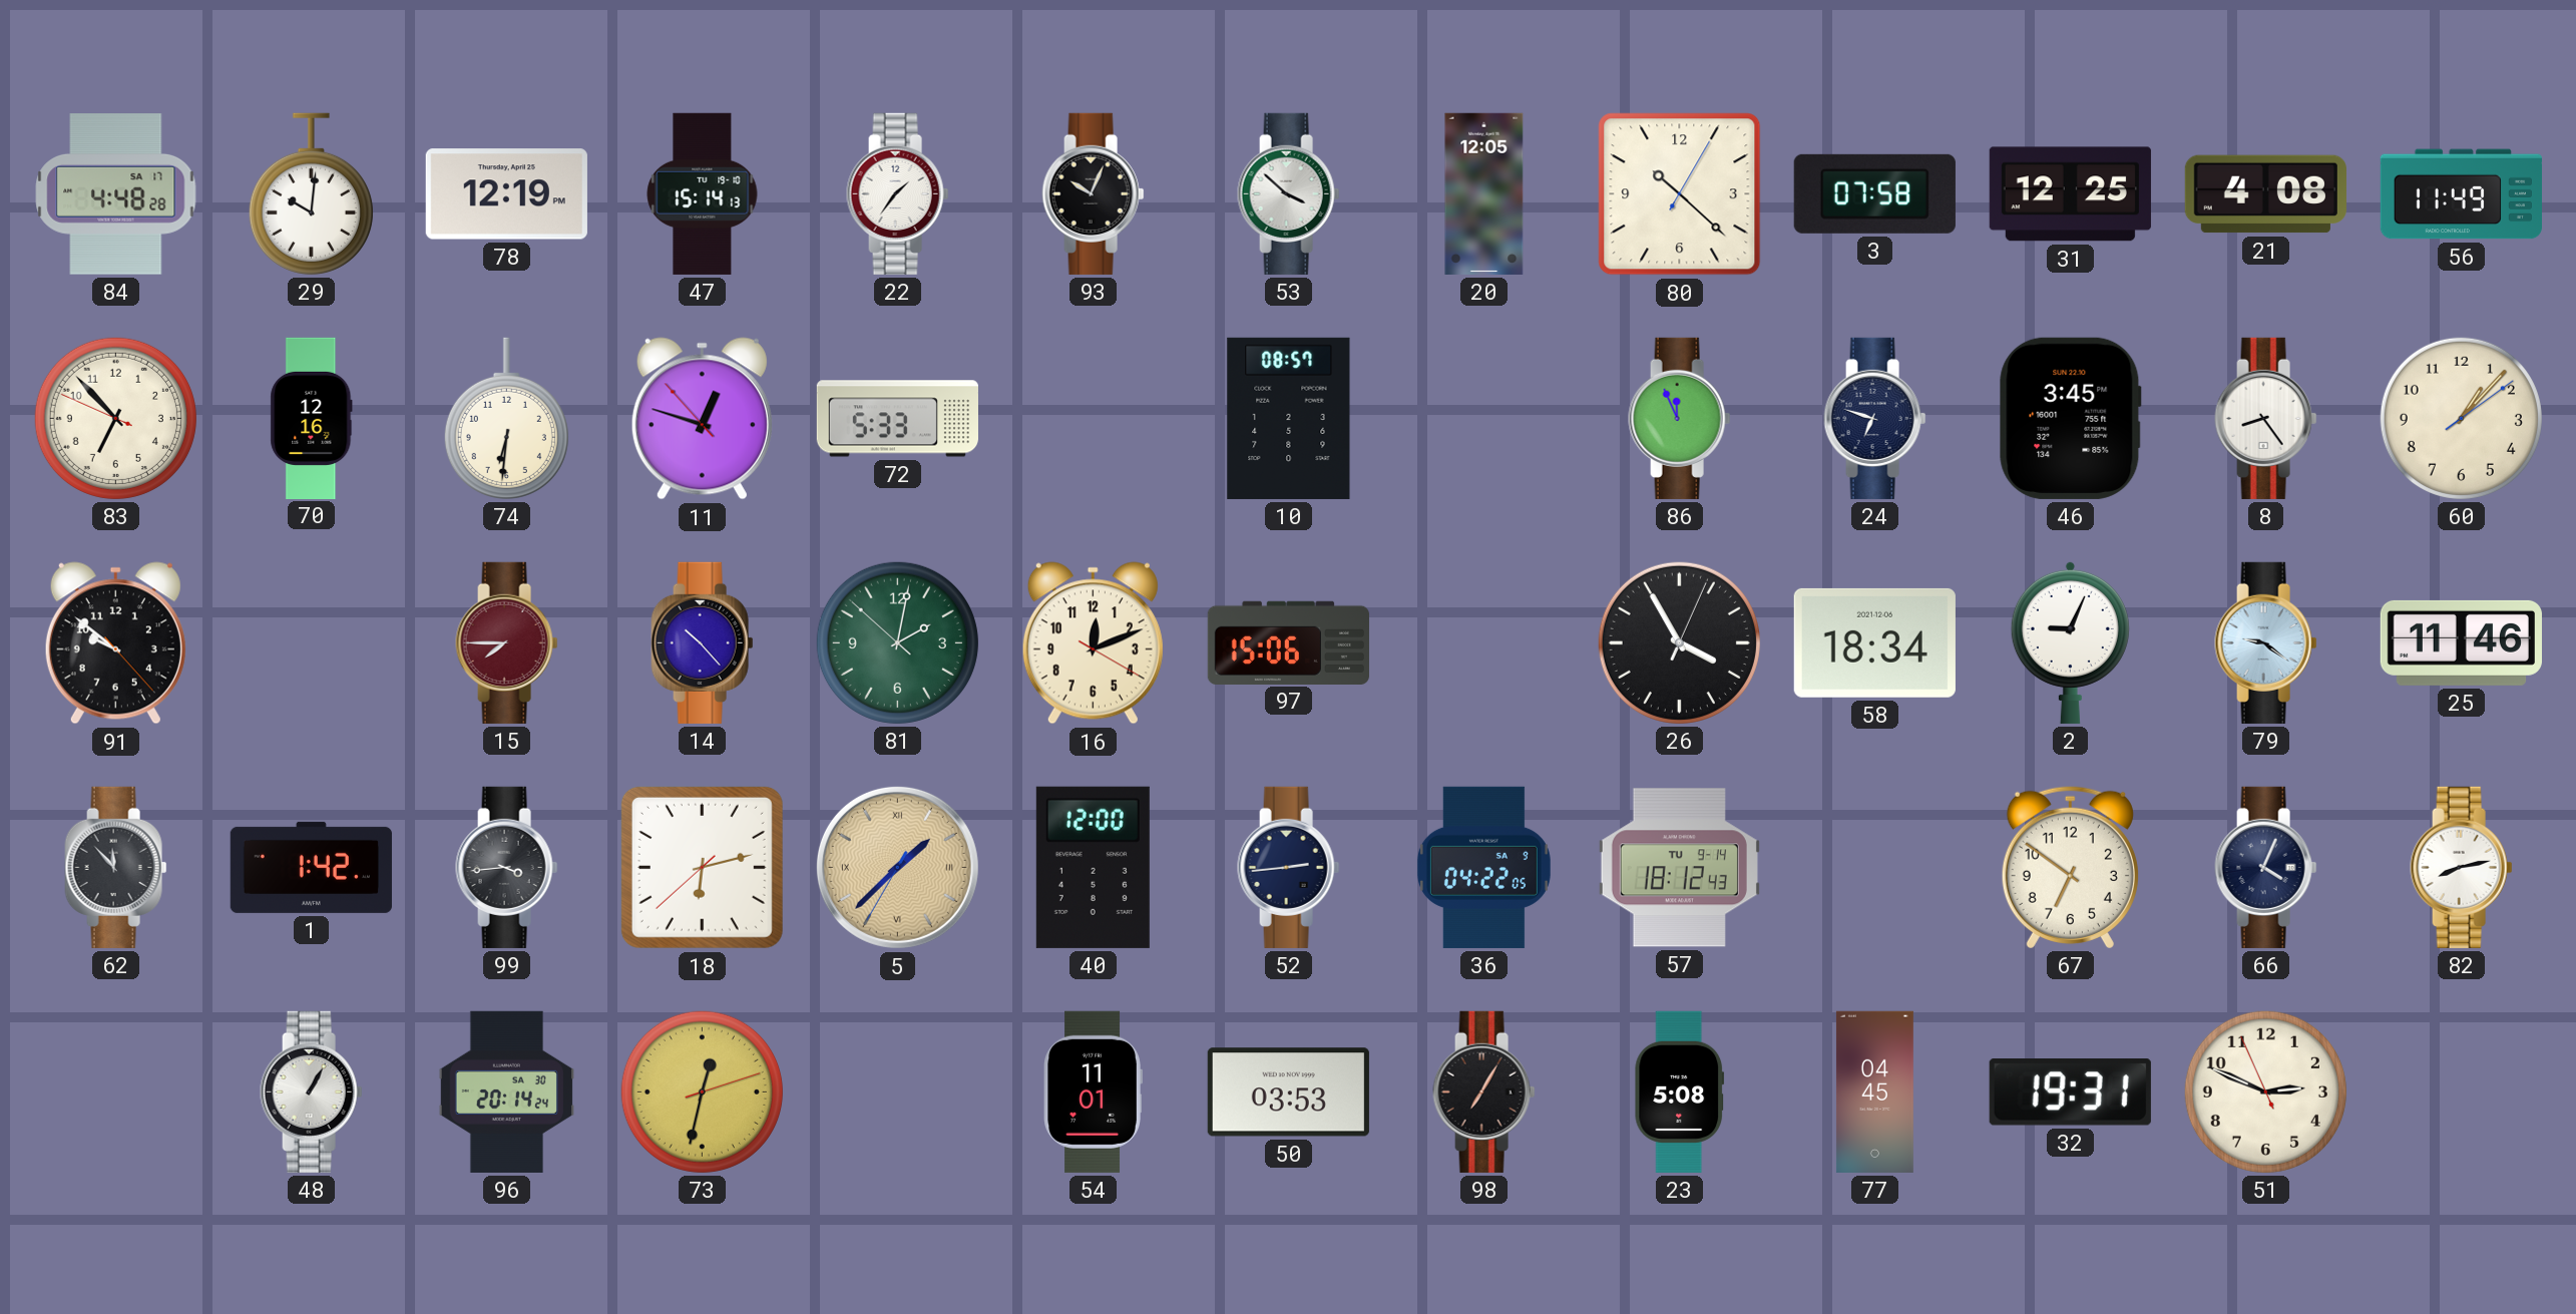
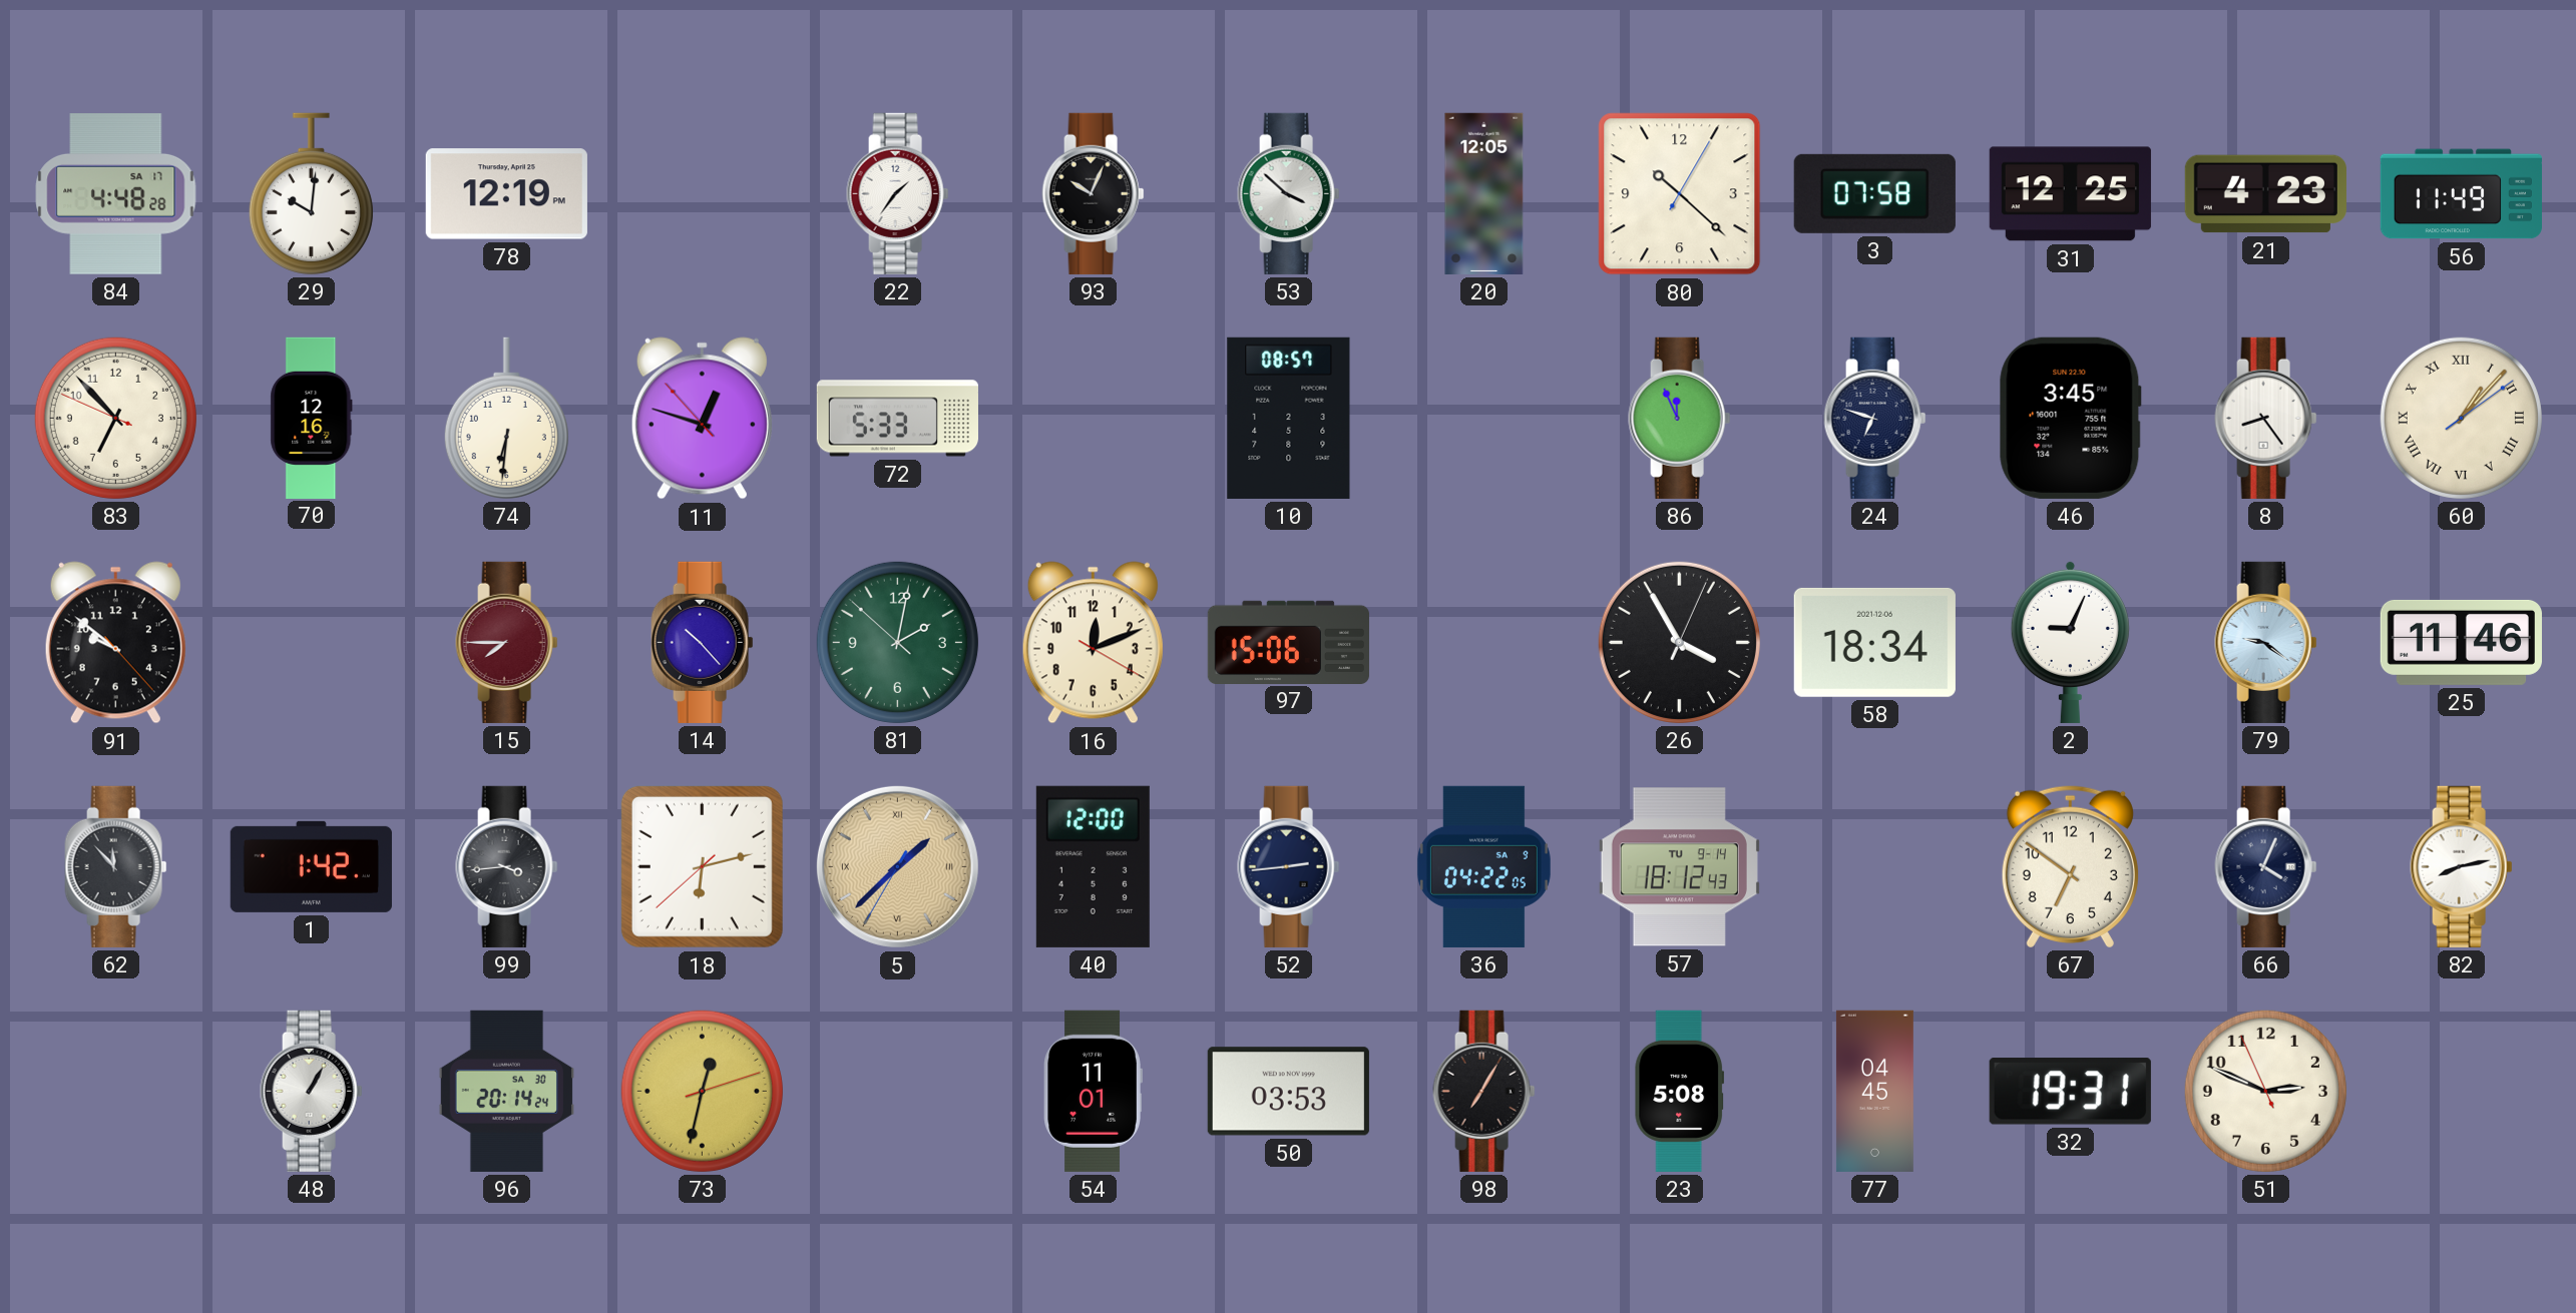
47: 15:14 -> none
21: 4:08 -> 4:23
60 numerals: Arabic -> Roman
